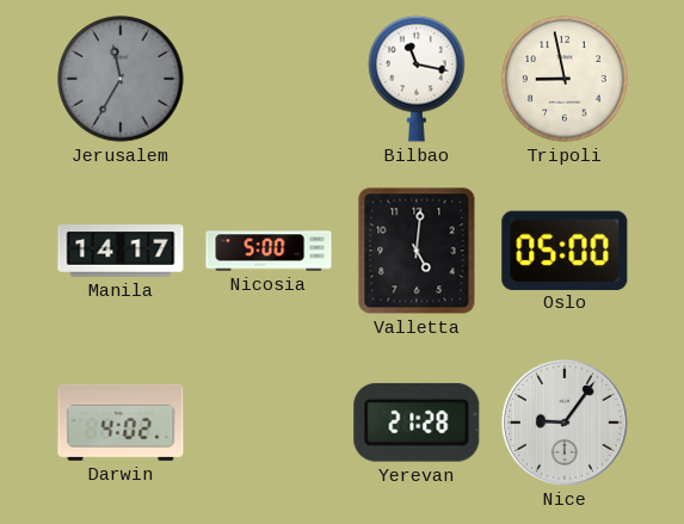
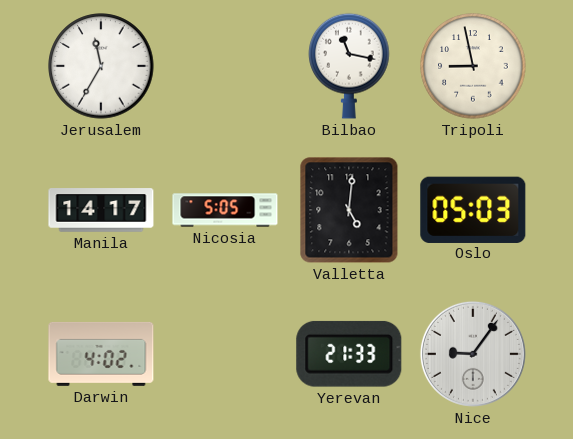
Jerusalem dial: grey -> white
Nicosia: 5:00 -> 5:05
Oslo: 05:00 -> 05:03
Yerevan: 21:28 -> 21:33
